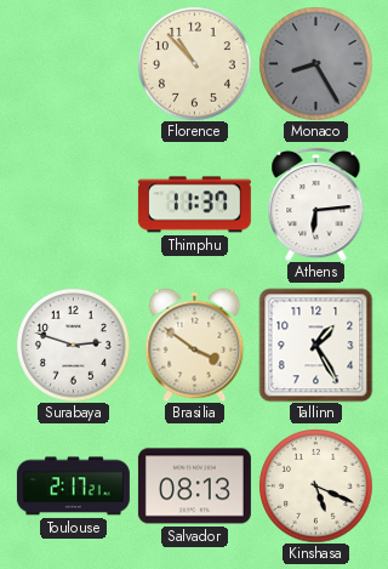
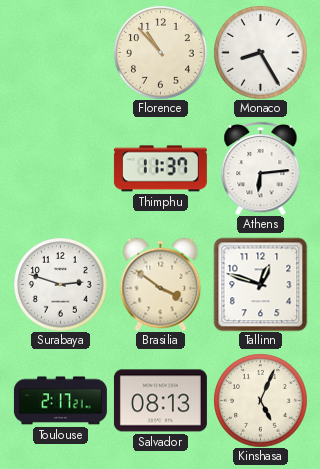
Monaco dial: grey -> white
Tallinn: 1:25 -> 12:48
Kinshasa: 5:19 -> 5:04
